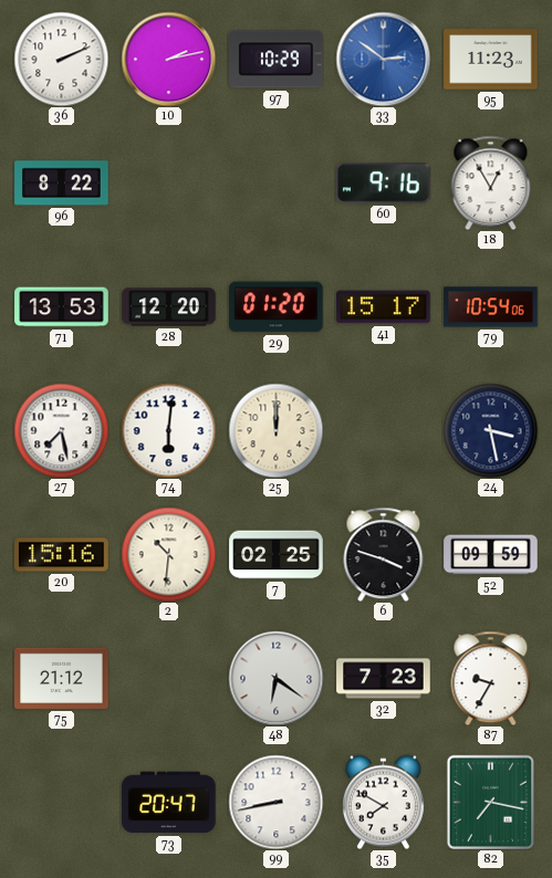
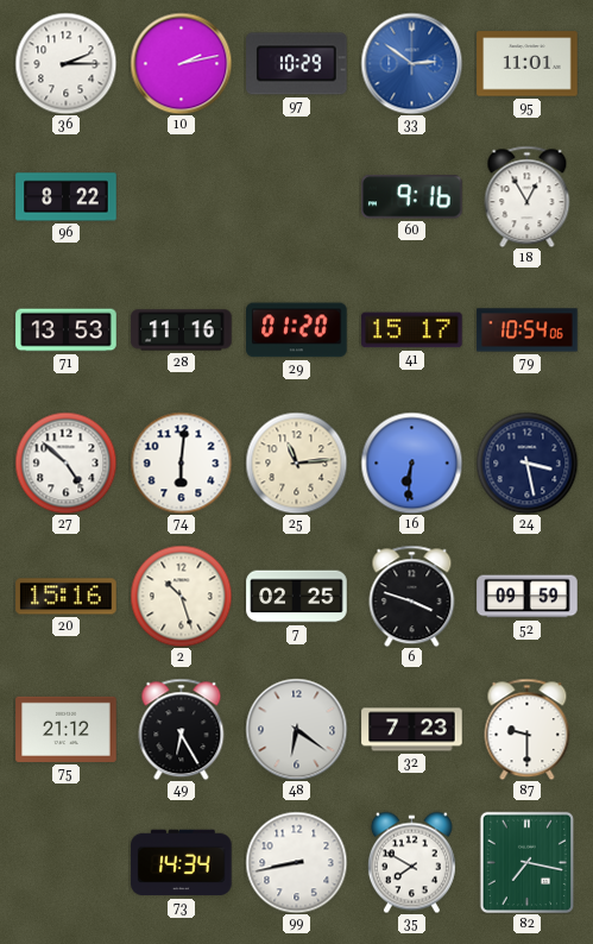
36: 2:11 -> 2:15
95: 11:23 -> 11:01
28: 12:20 -> 11:16
27: 7:28 -> 4:52
25: 12:00 -> 11:14
16: none -> 6:31
2: 10:31 -> 10:27
49: none -> 6:25
87: 9:35 -> 9:30
73: 20:47 -> 14:34
